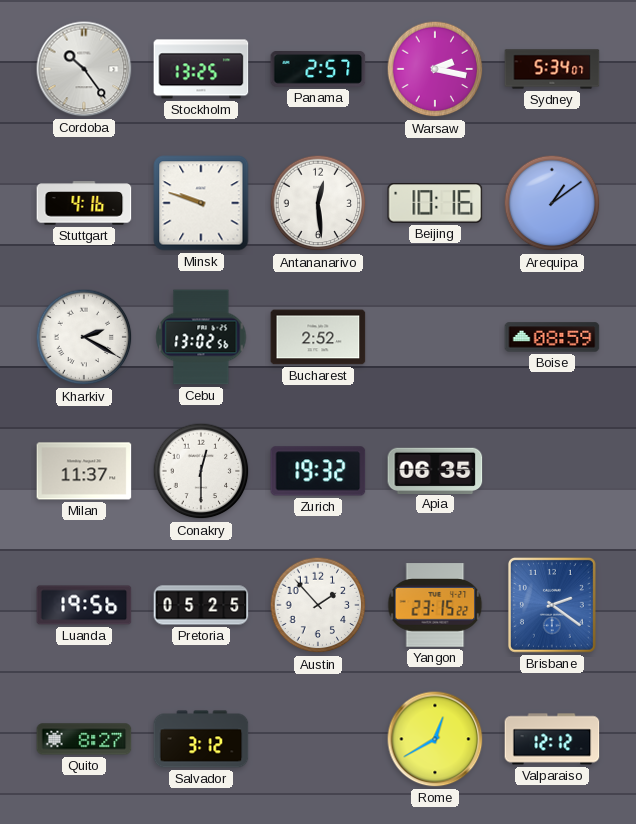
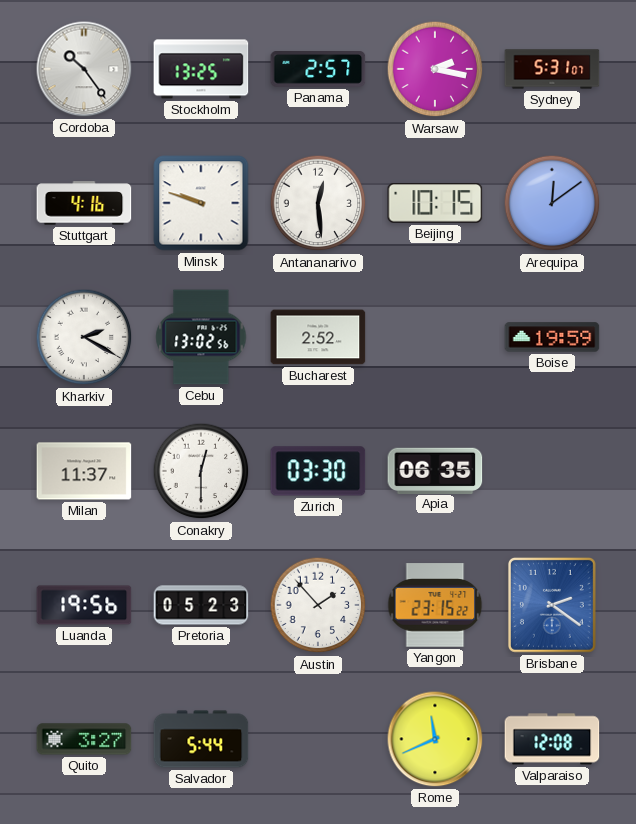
Sydney: 5:34 -> 5:31
Beijing: 10:16 -> 10:15
Arequipa: 1:09 -> 12:09
Boise: 08:59 -> 19:59
Zurich: 19:32 -> 03:30
Pretoria: 05:25 -> 05:23
Quito: 8:27 -> 3:27
Salvador: 3:12 -> 5:44
Rome: 12:40 -> 11:41
Valparaiso: 12:12 -> 12:08
